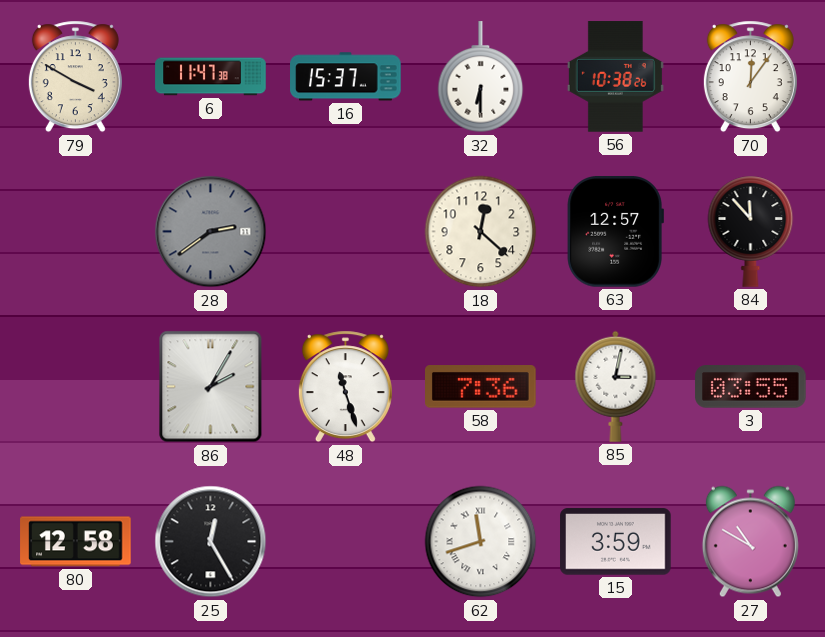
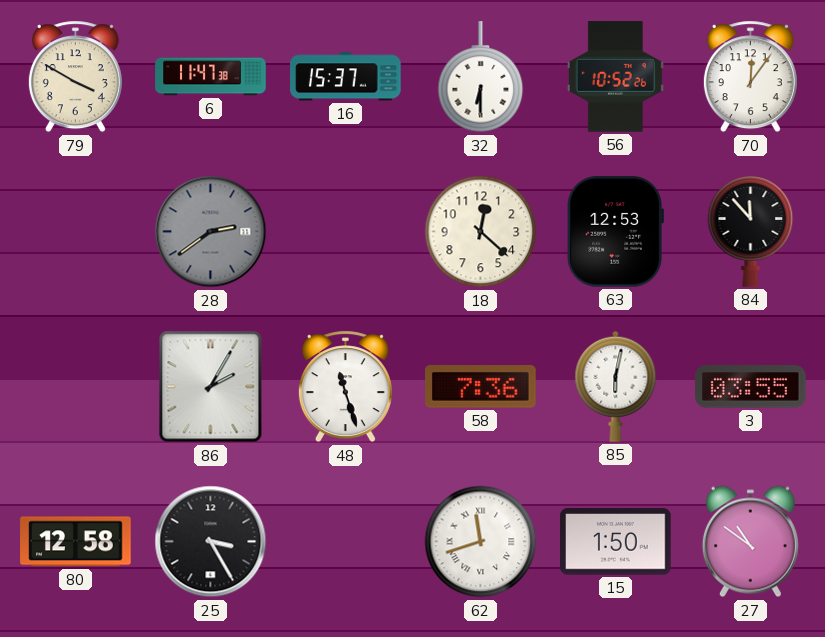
56: 10:38 -> 10:52
63: 12:57 -> 12:53
85: 3:02 -> 6:02
25: 12:25 -> 3:25
15: 3:59 -> 1:50
27: 10:50 -> 10:51
